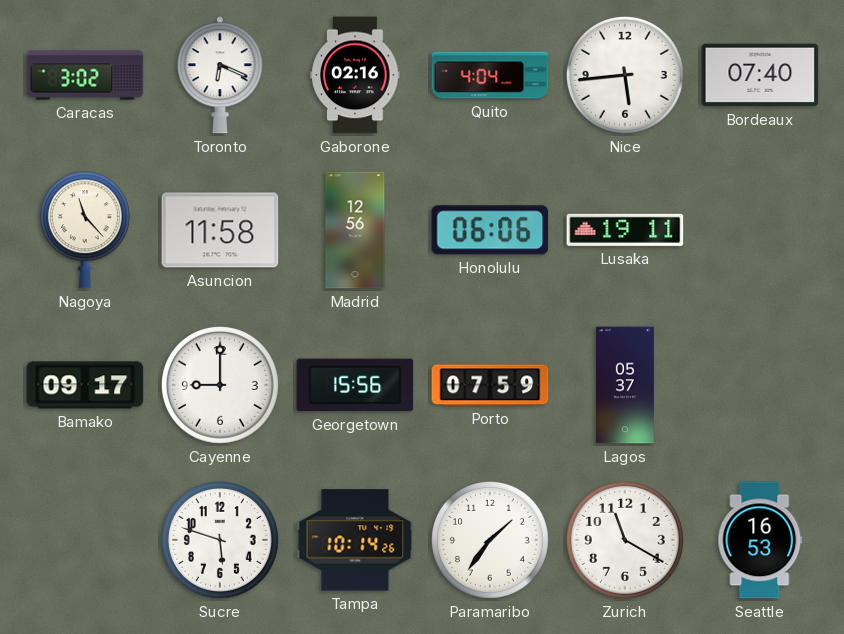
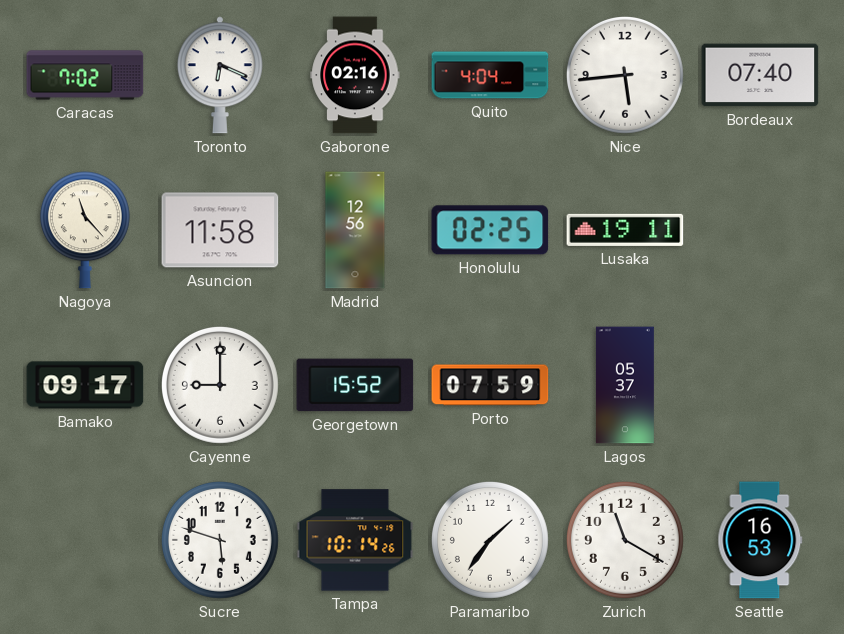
Caracas: 3:02 -> 7:02
Honolulu: 06:06 -> 02:25
Georgetown: 15:56 -> 15:52
